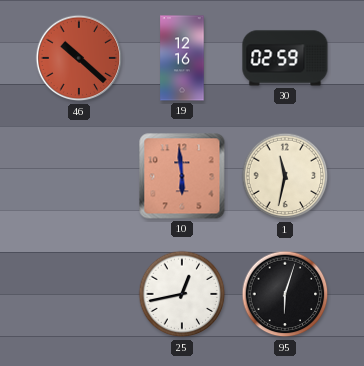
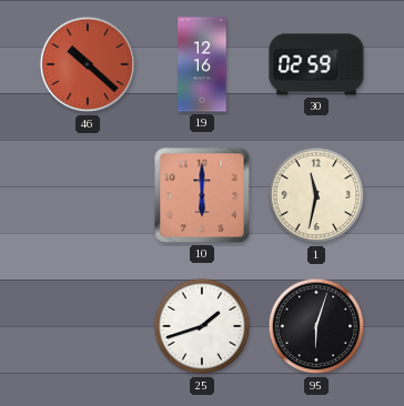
10: 5:59 -> 6:00
25: 12:43 -> 1:42
